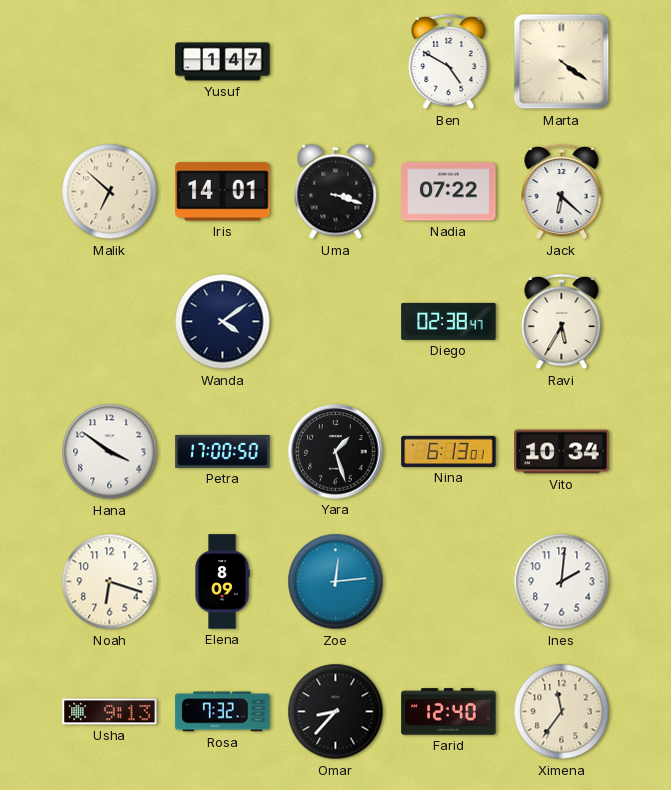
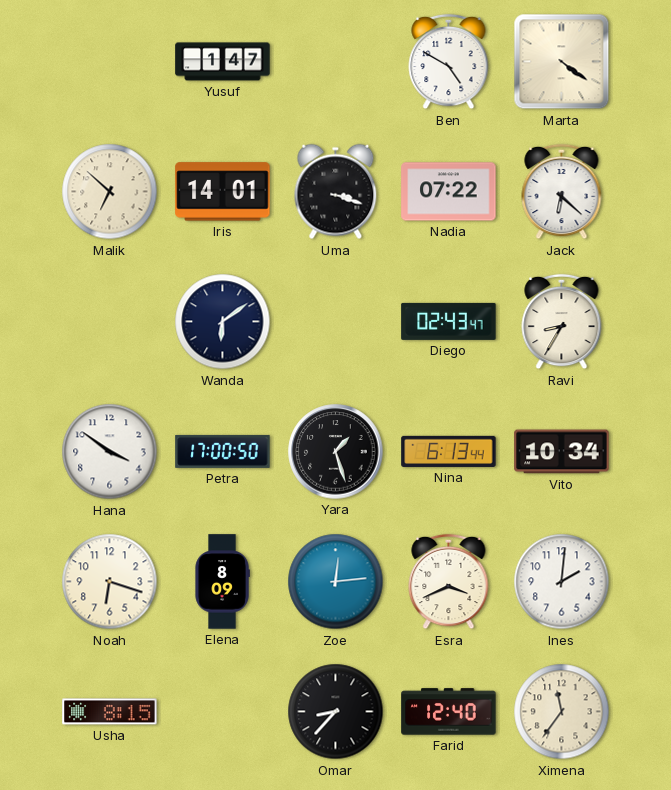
Wanda: 4:09 -> 6:09
Diego: 02:38 -> 02:43
Ravi: 5:35 -> 8:35
Nina: 6:13:01 -> 6:13:44
Esra: none -> 3:41
Usha: 9:13 -> 8:15
Rosa: 7:32 -> none
